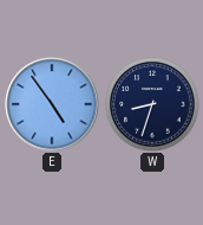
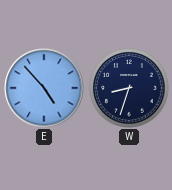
E: 4:54 -> 4:53
